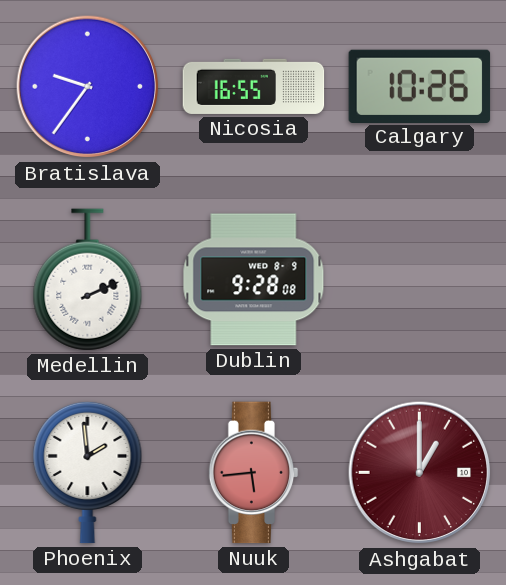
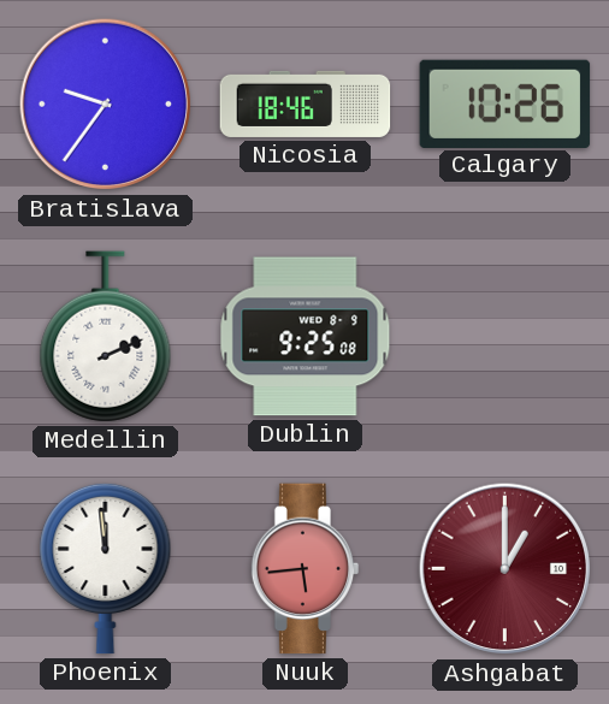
Nicosia: 16:55 -> 18:46
Dublin: 9:28 -> 9:25
Phoenix: 1:59 -> 11:59
